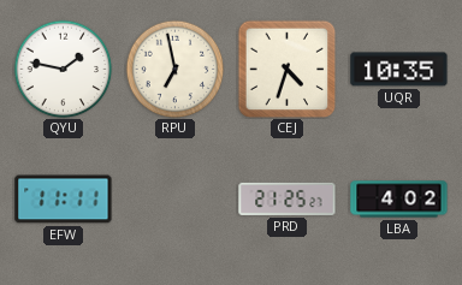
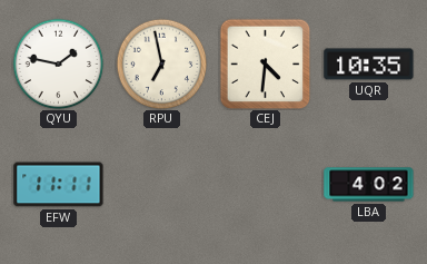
CEJ: 4:33 -> 4:31
PRD: 21:25 -> none
